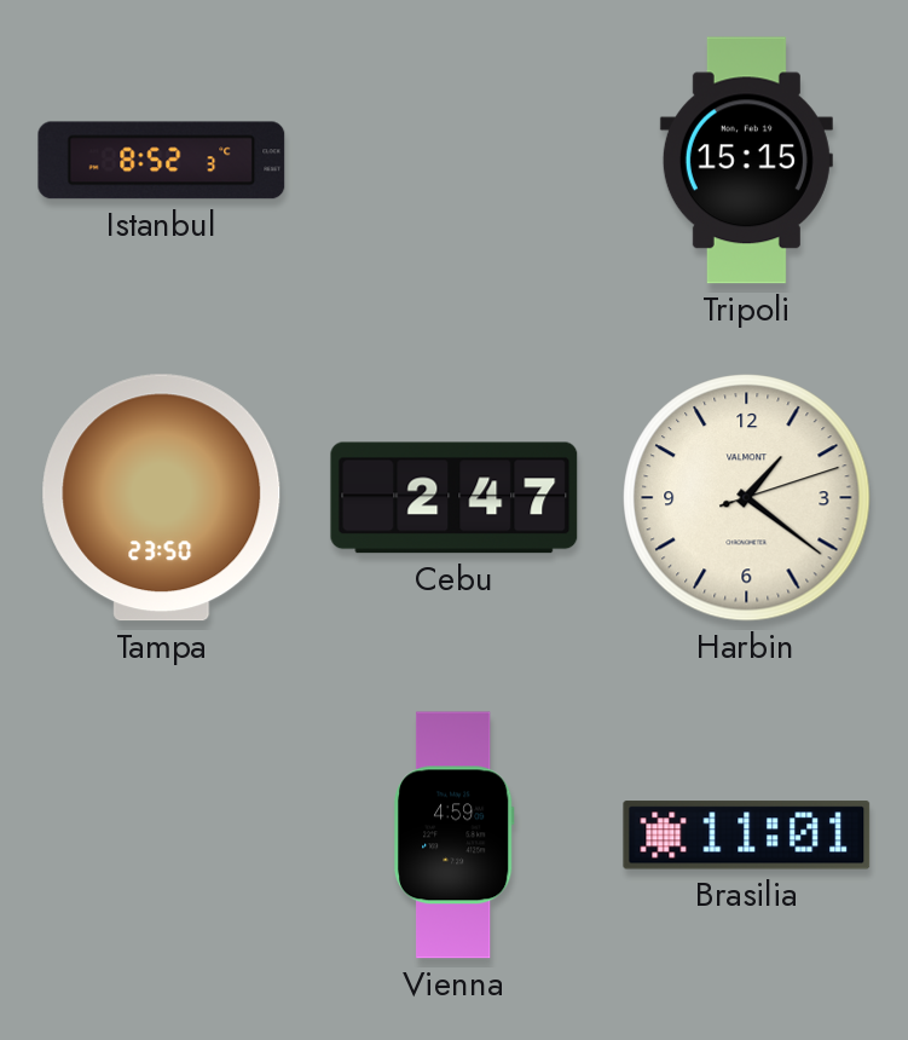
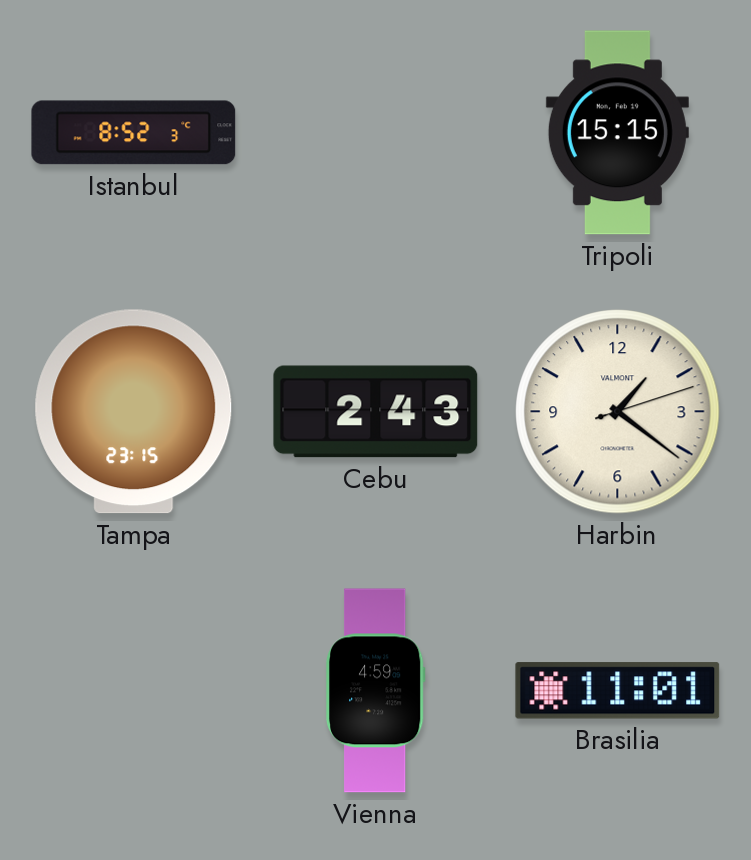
Tampa: 23:50 -> 23:15
Cebu: 2:47 -> 2:43
